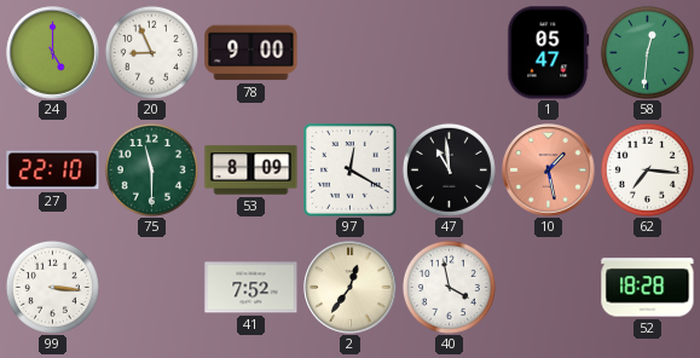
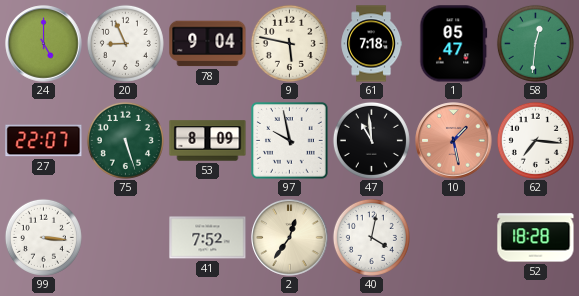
78: 9:00 -> 9:04
9: none -> 5:47
61: none -> 7:18
27: 22:10 -> 22:07
75: 11:30 -> 5:27
97: 12:20 -> 9:58
40: 3:58 -> 4:02
